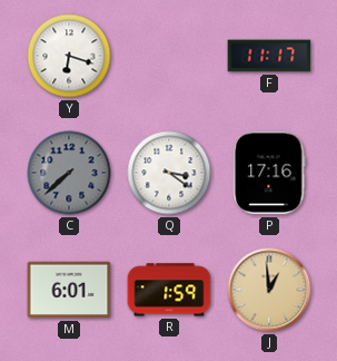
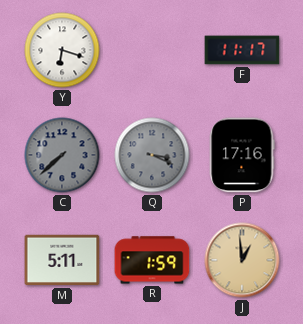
Q: 3:21 -> 3:19
Q dial: white -> grey
M: 6:01 -> 5:11
